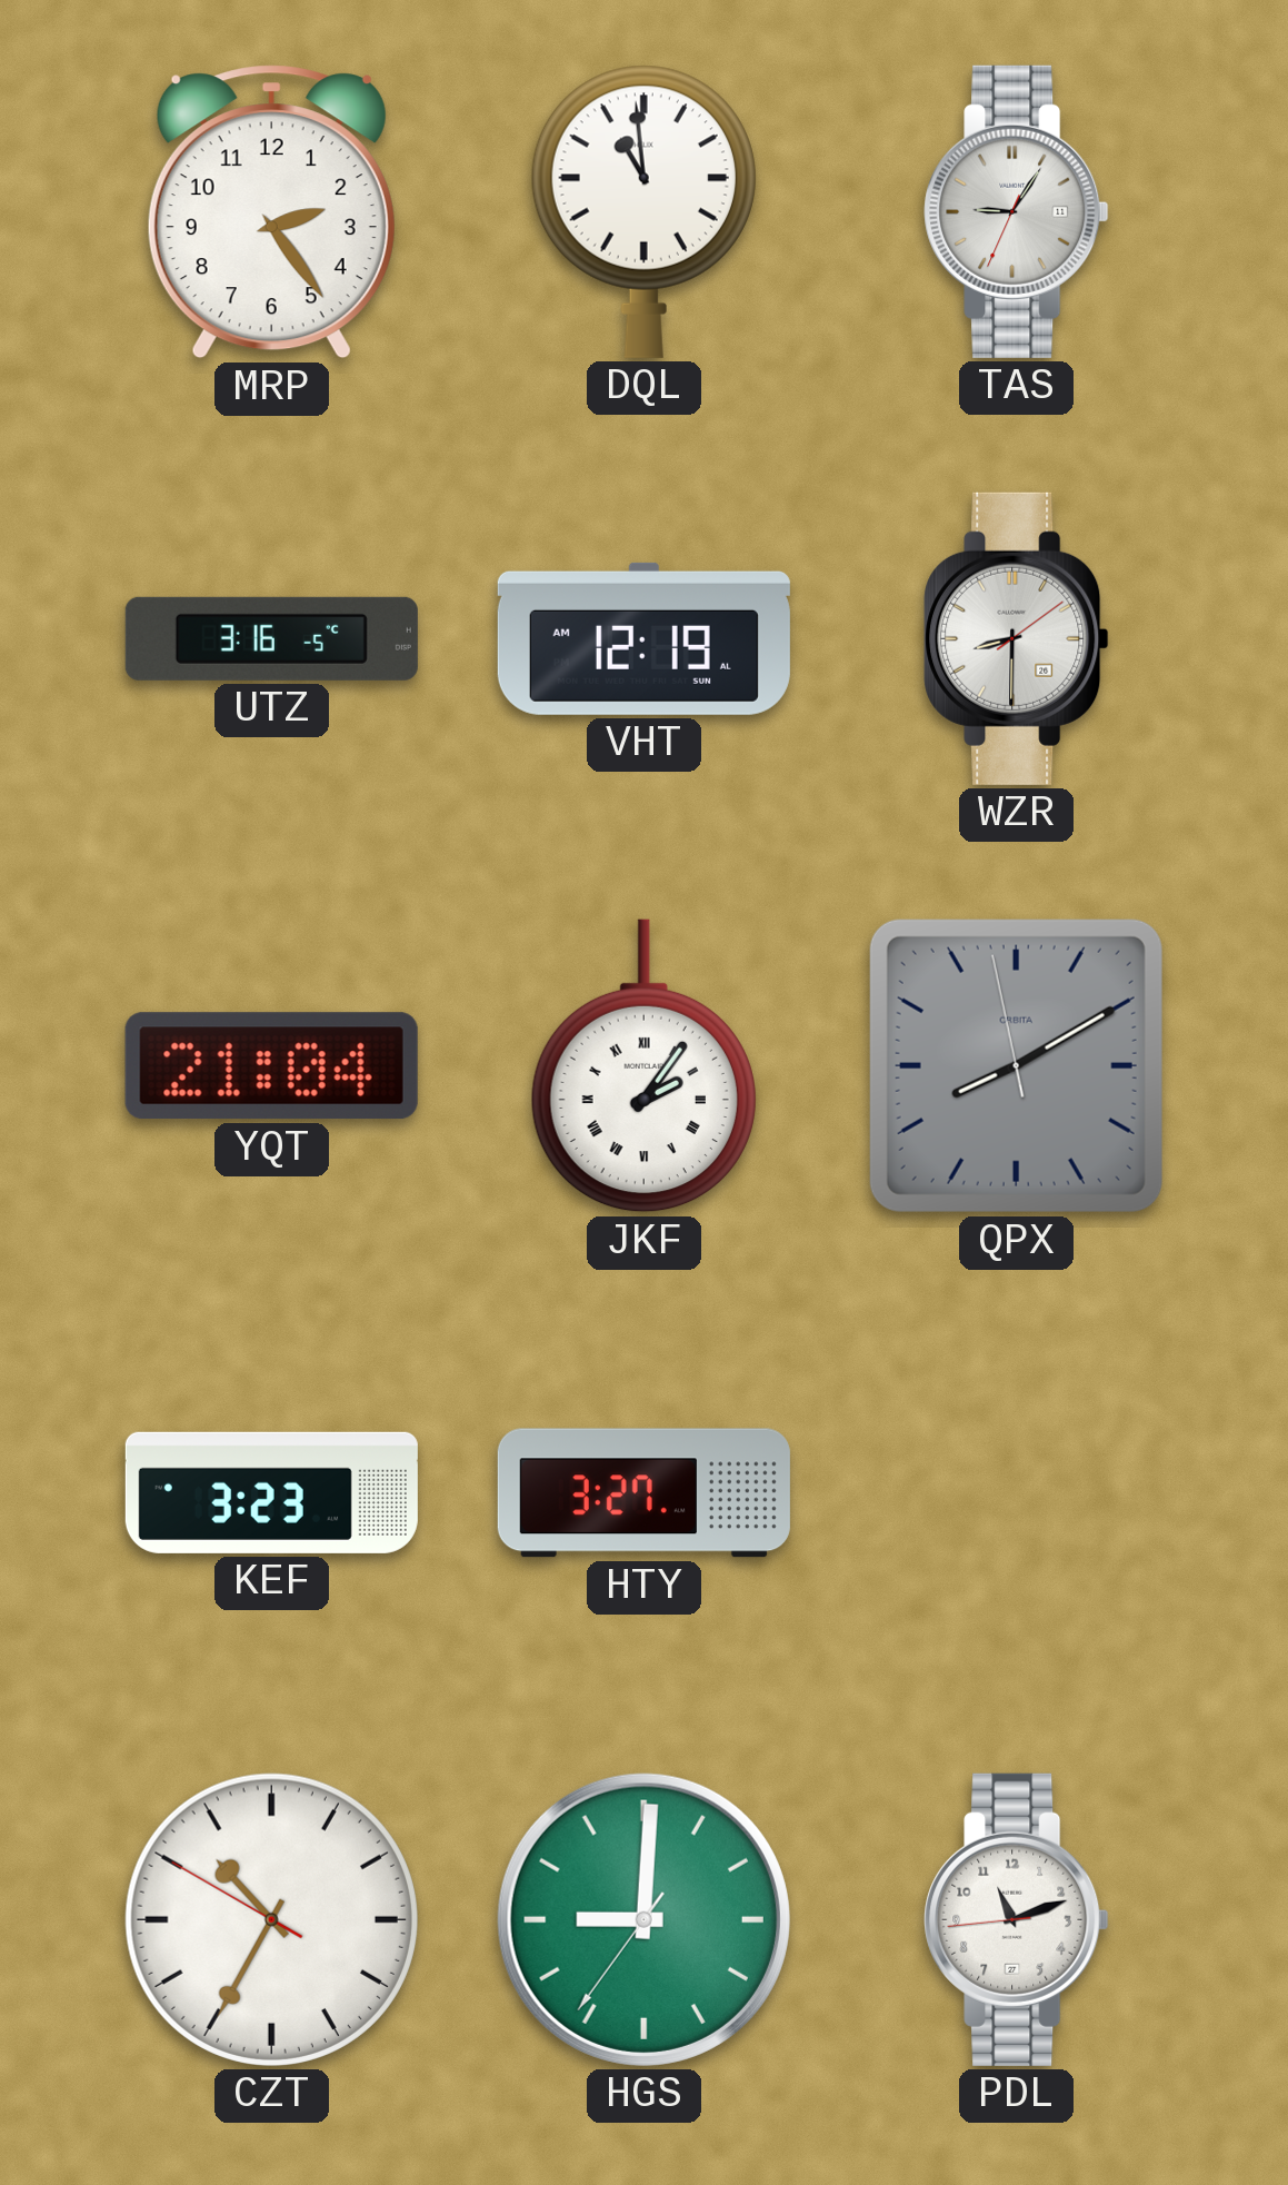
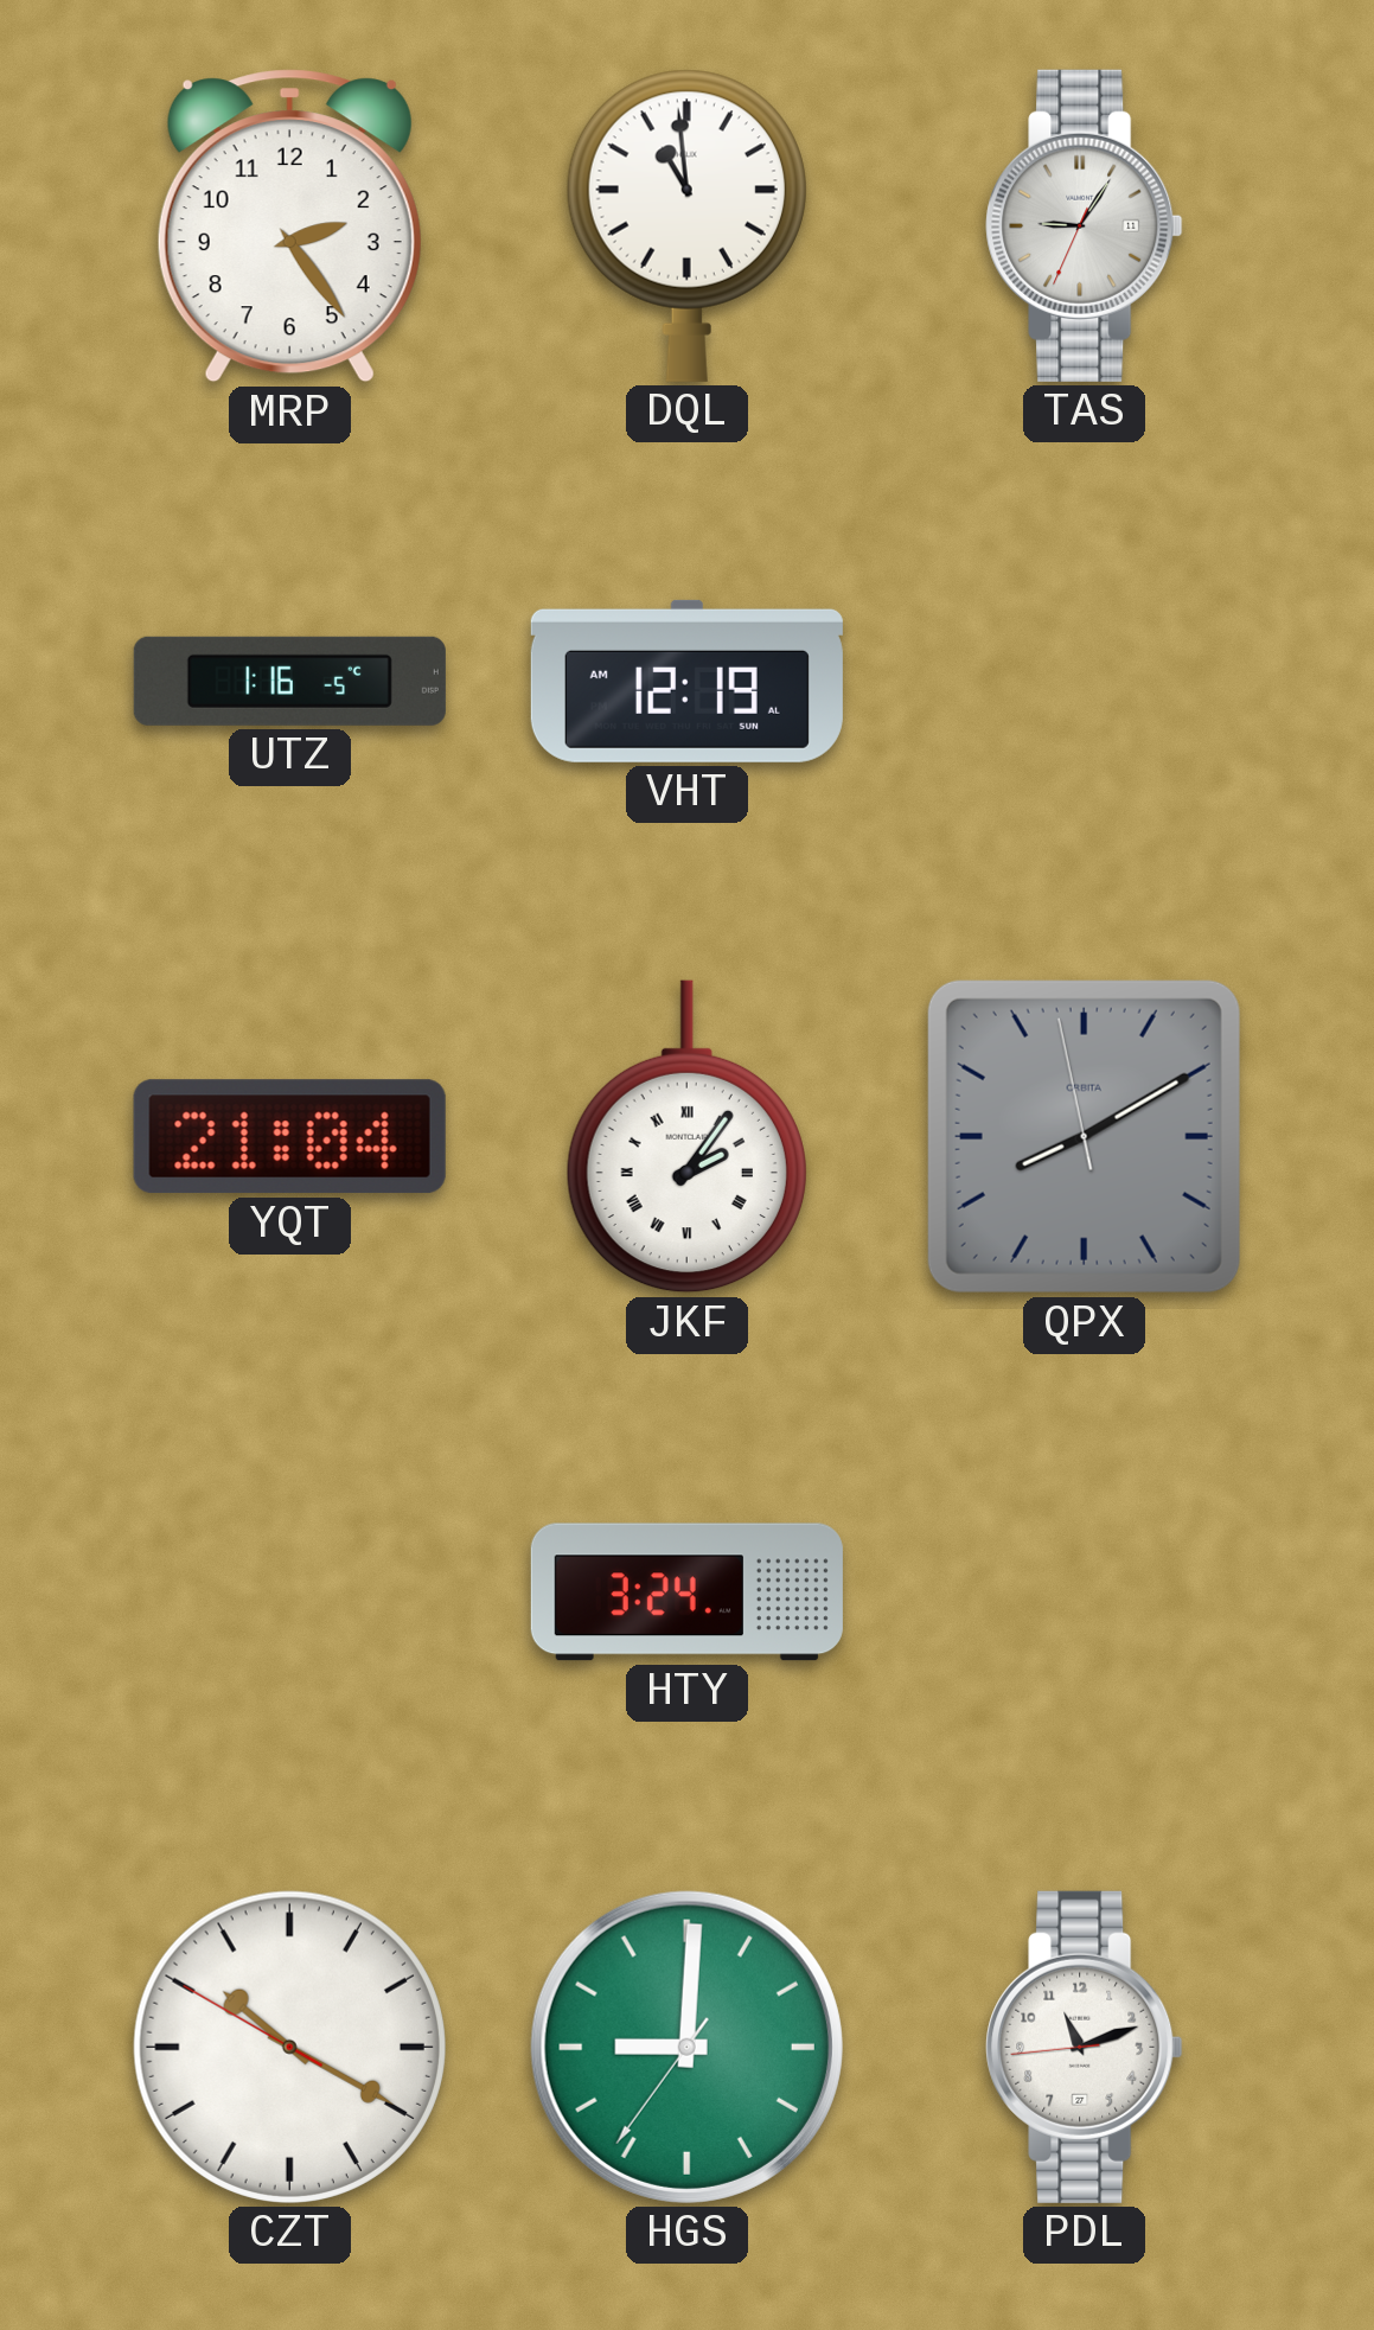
UTZ: 3:16 -> 1:16
WZR: 8:30 -> none
KEF: 3:23 -> none
HTY: 3:27 -> 3:24
CZT: 10:34 -> 10:19
